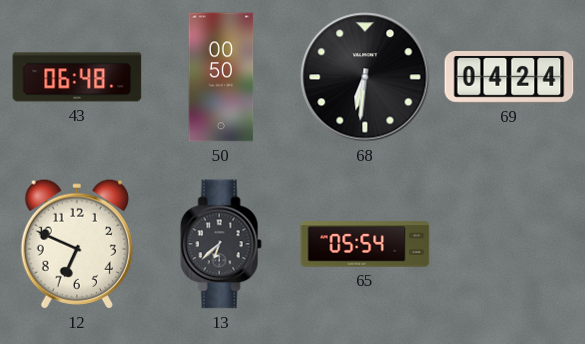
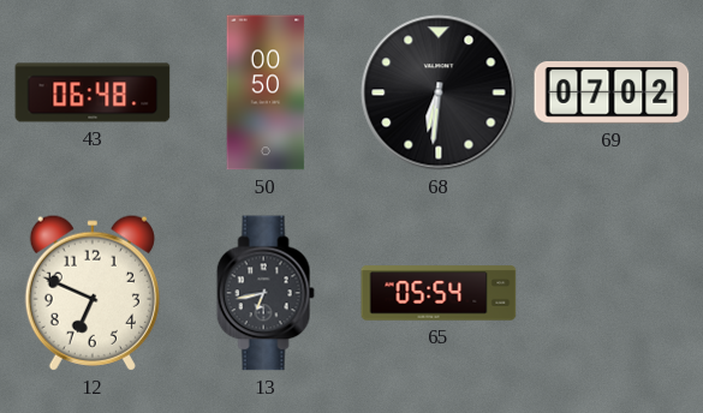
69: 04:24 -> 07:02
13: 6:38 -> 6:43
